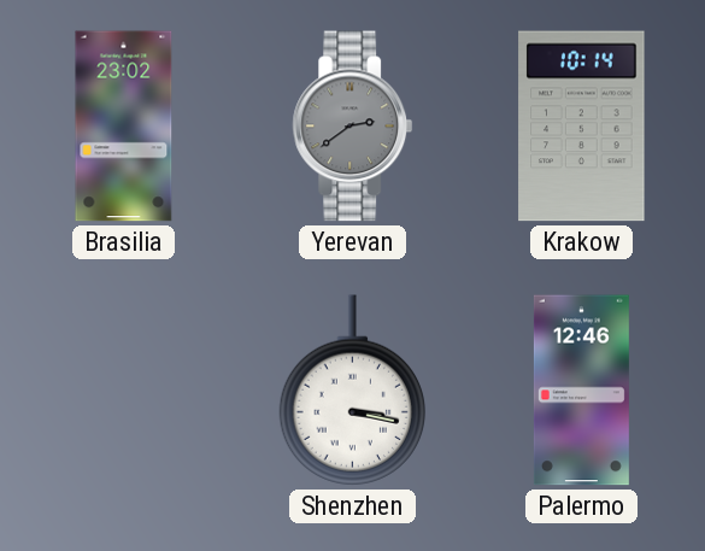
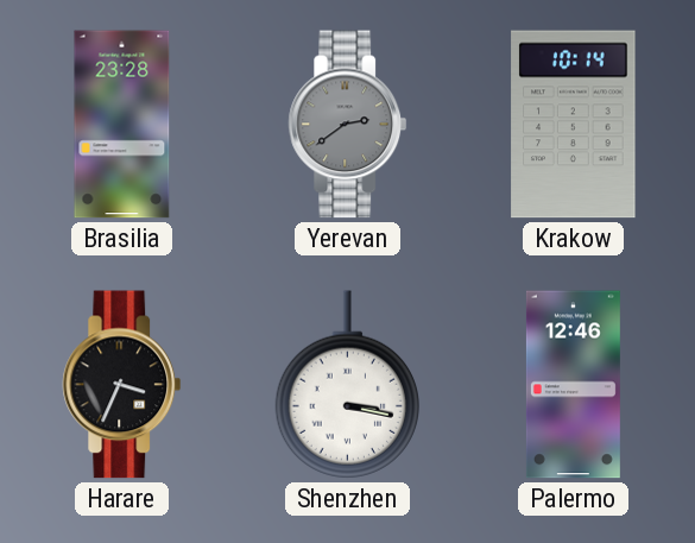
Brasilia: 23:02 -> 23:28
Harare: none -> 3:34
